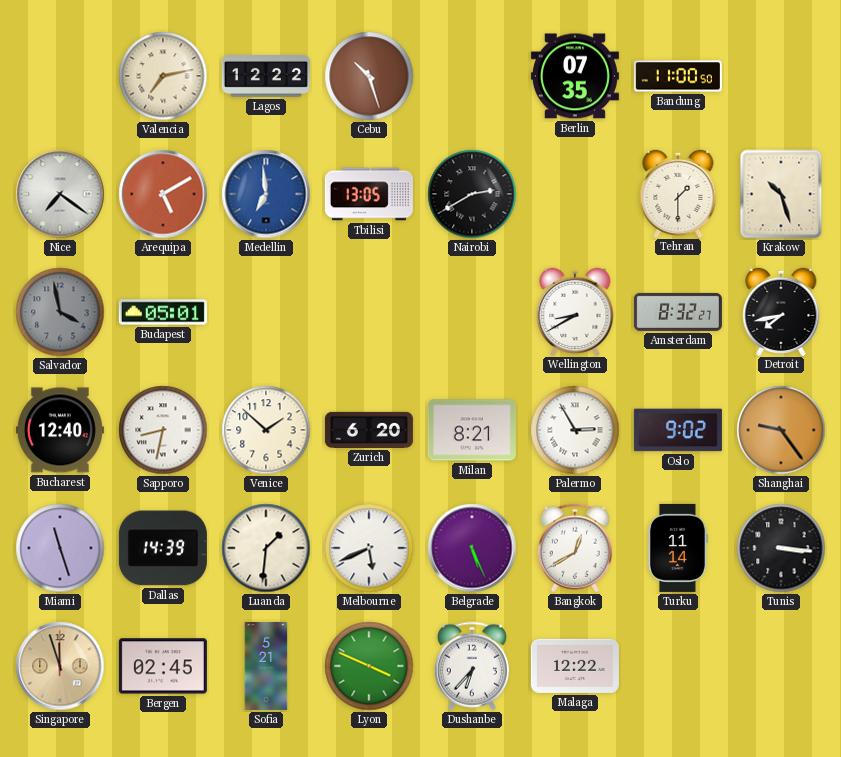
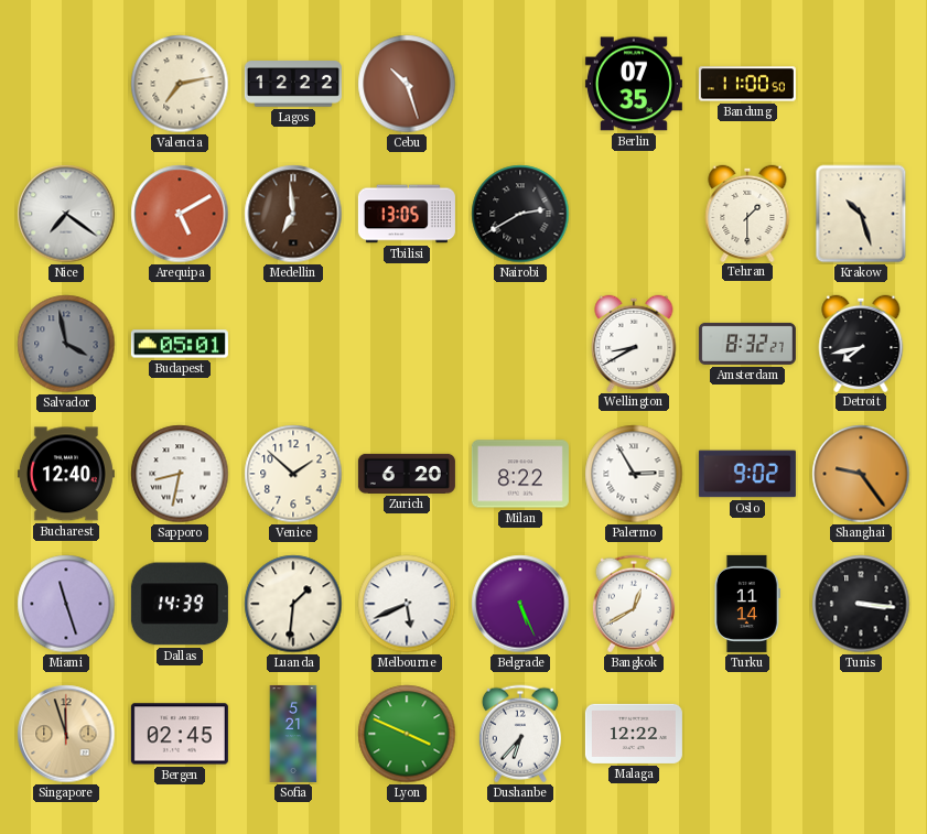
Medellin dial: blue -> brown
Milan: 8:21 -> 8:22
